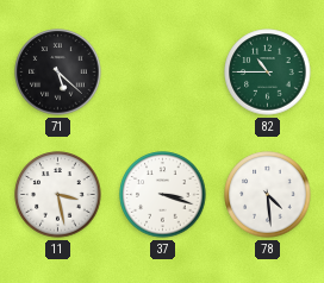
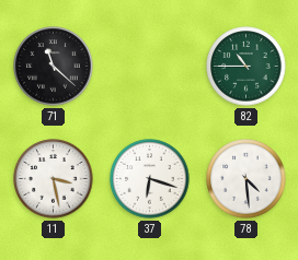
71: 5:22 -> 11:22
37: 3:18 -> 6:18
